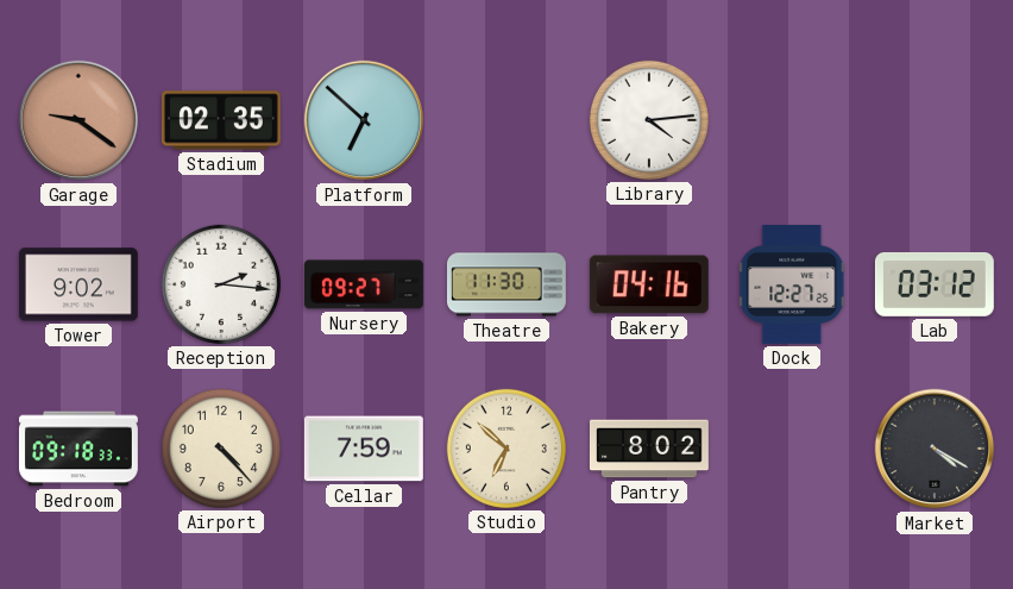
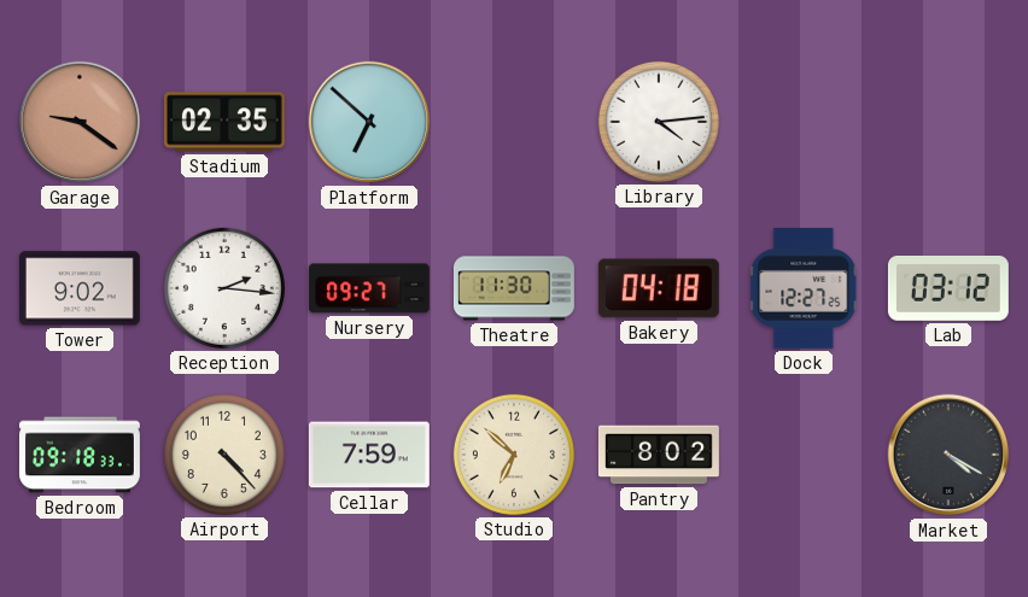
Bakery: 04:16 -> 04:18
